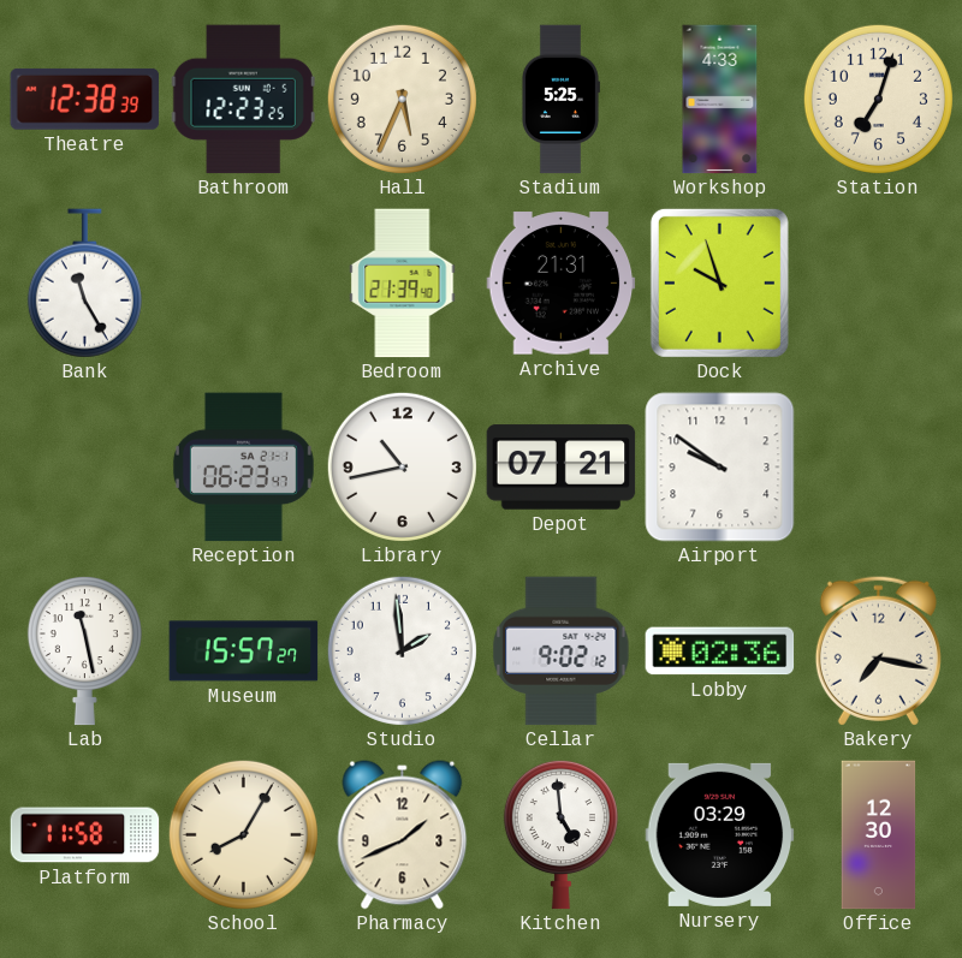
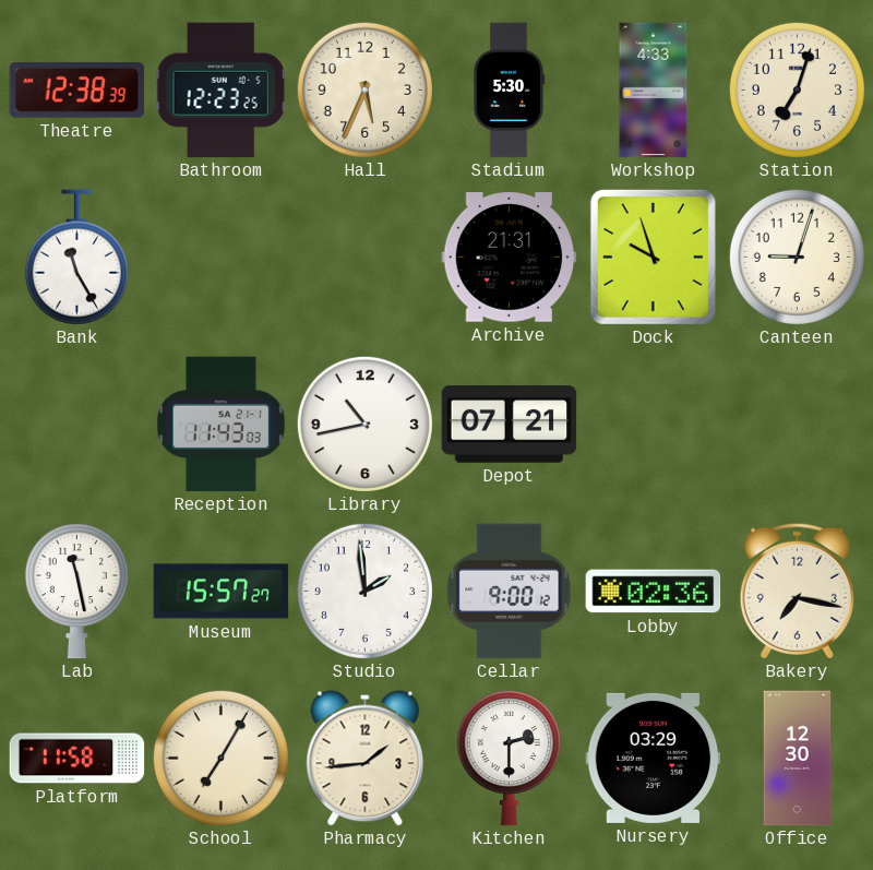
Stadium: 5:25 -> 5:30
Bedroom: 21:39 -> none
Canteen: none -> 9:03
Reception: 06:23 -> 11:43
Airport: 9:51 -> none
Cellar: 9:02 -> 9:00
School: 8:05 -> 7:05
Pharmacy: 1:41 -> 1:44
Kitchen: 4:59 -> 2:30
